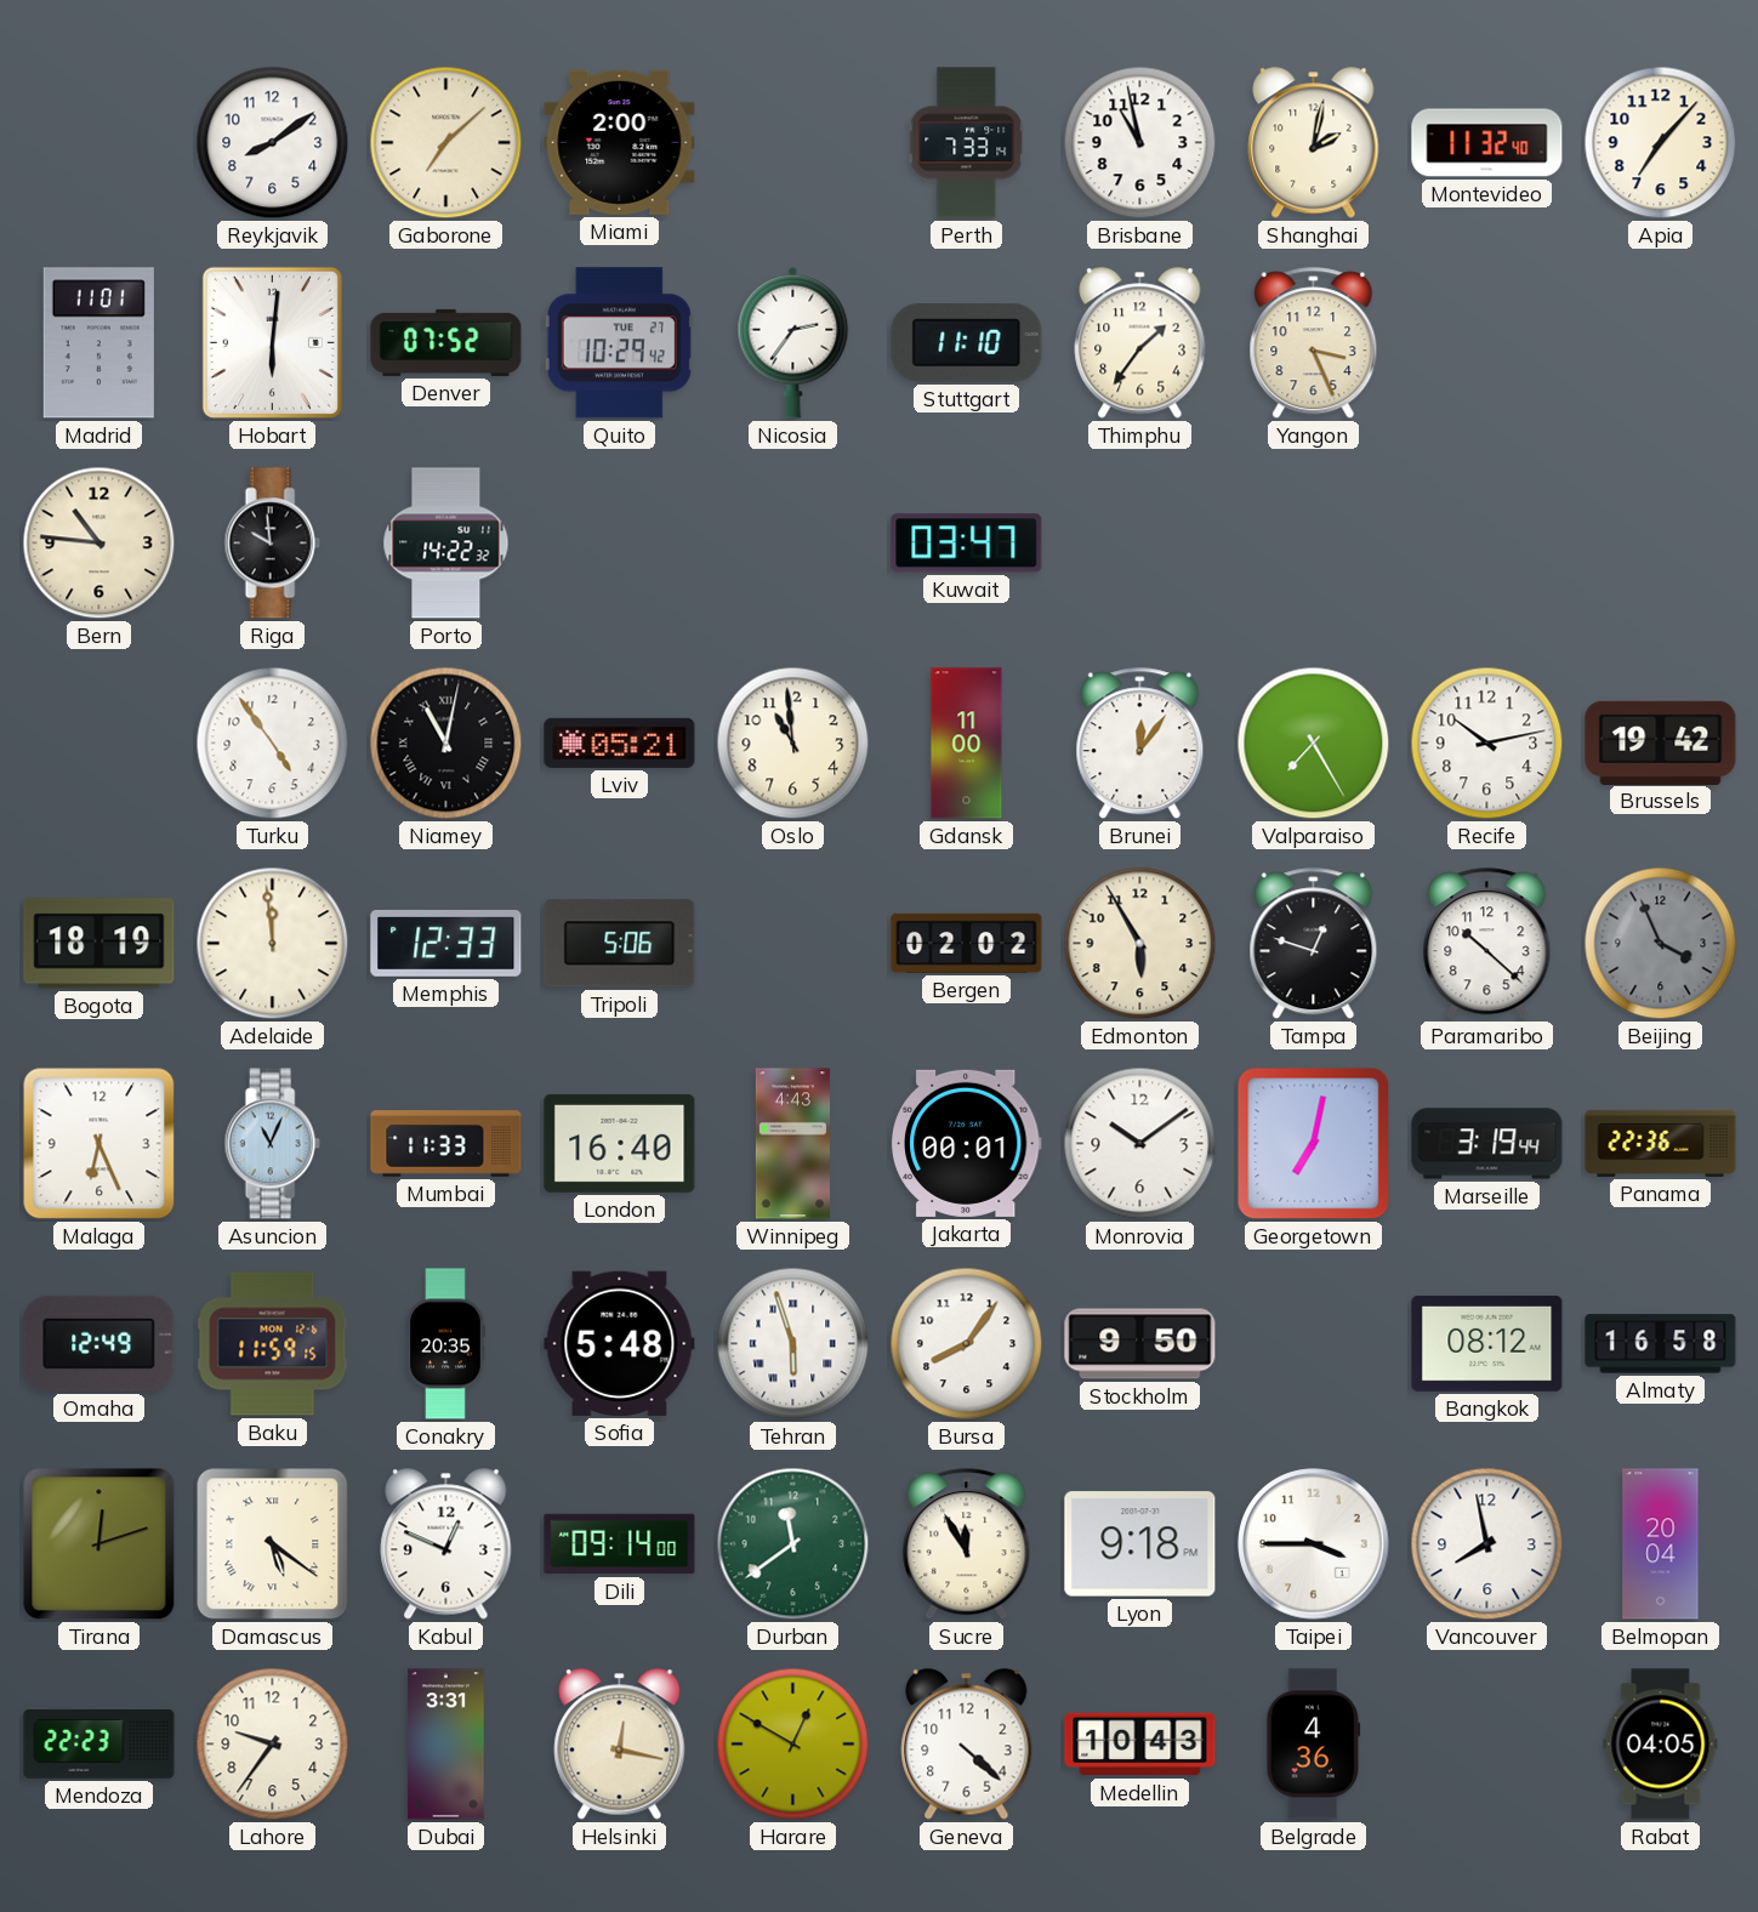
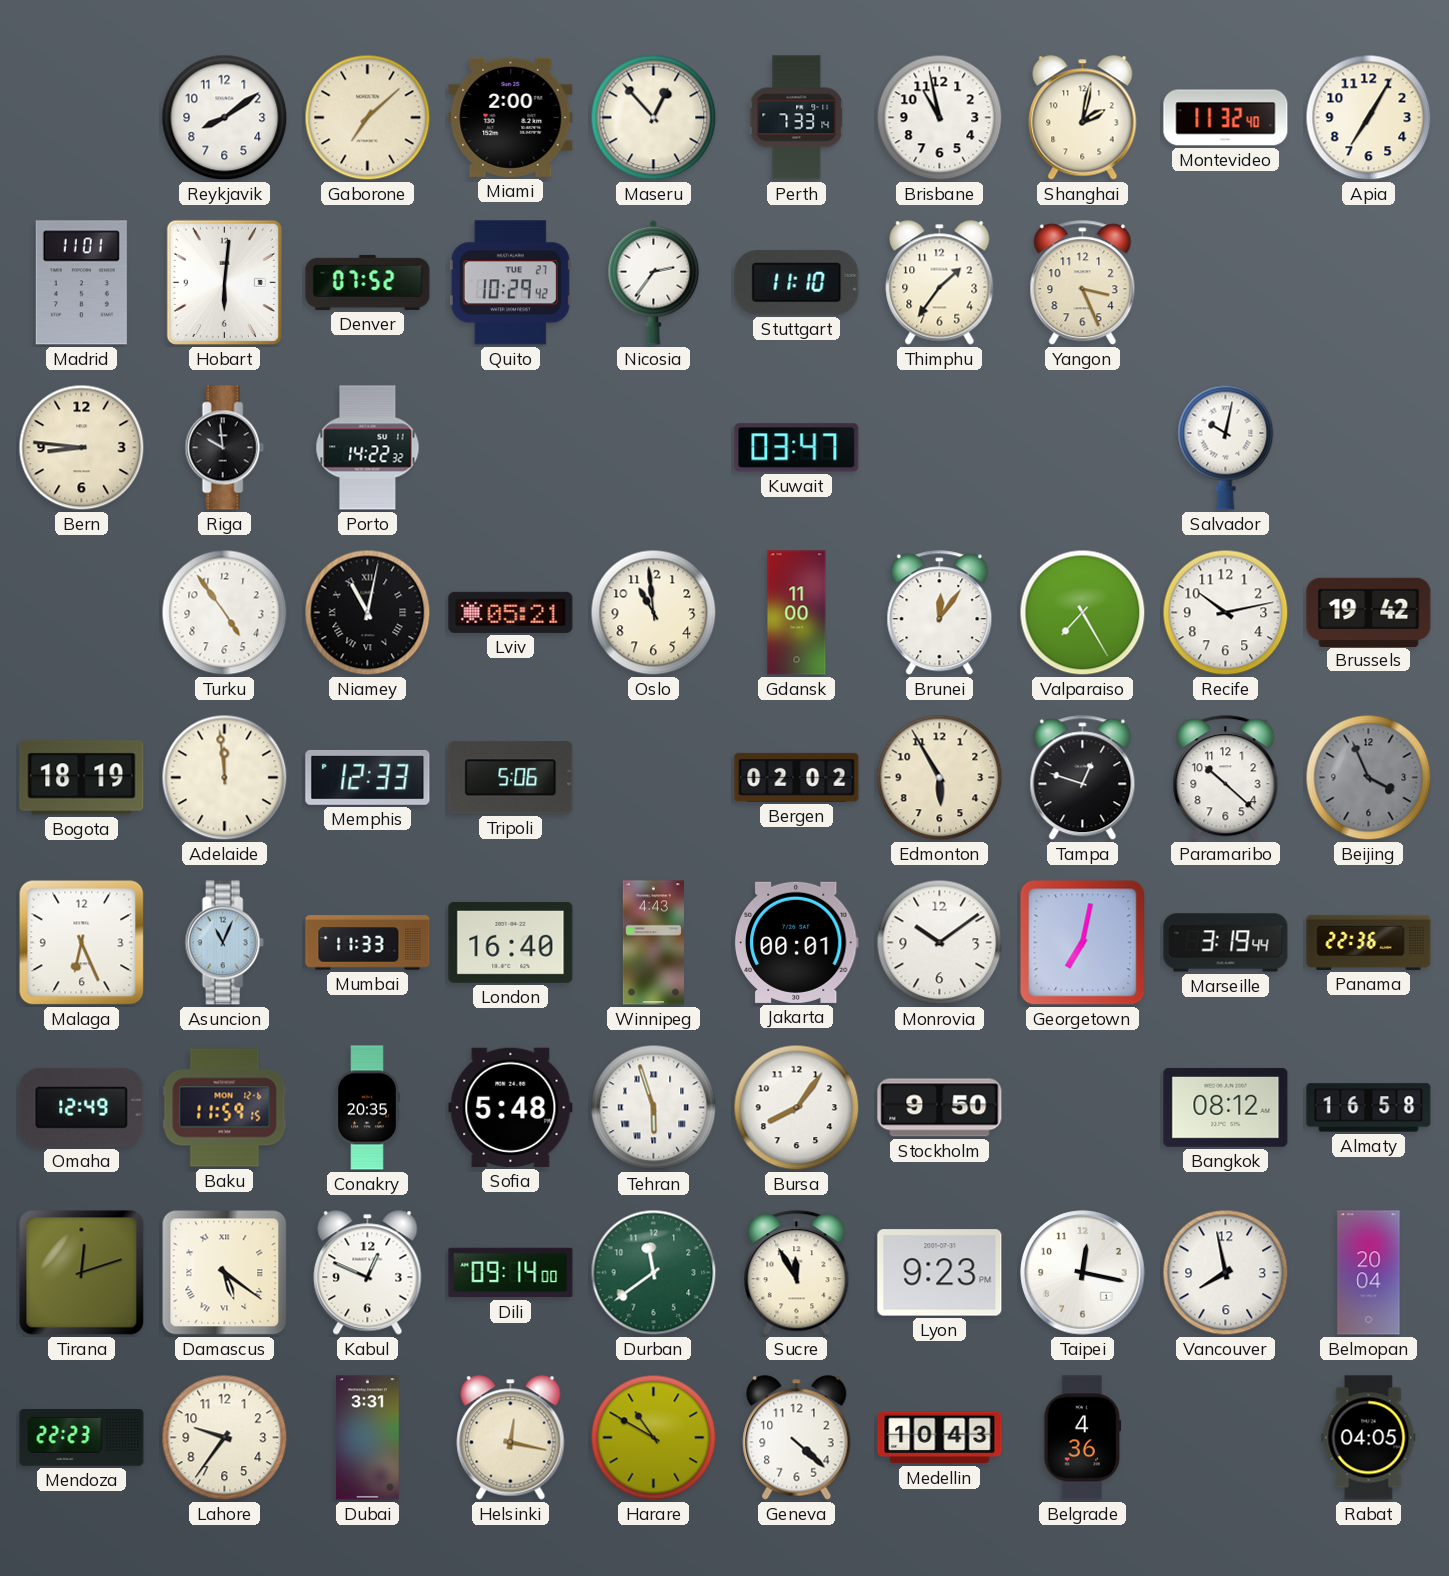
Maseru: none -> 12:53
Apia: 7:07 -> 7:05
Bern: 10:46 -> 8:46
Salvador: none -> 10:02
Lyon: 9:18 -> 9:23
Taipei: 3:45 -> 12:17
Harare: 12:50 -> 10:50
